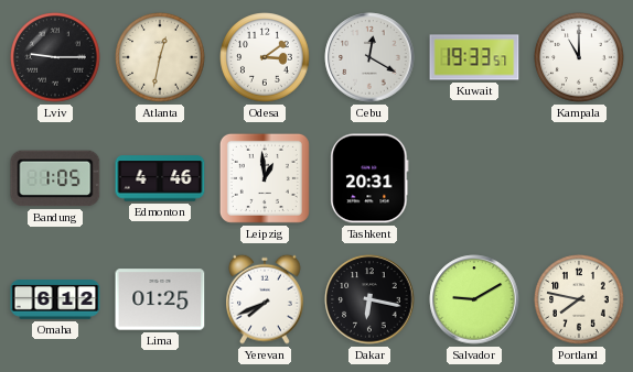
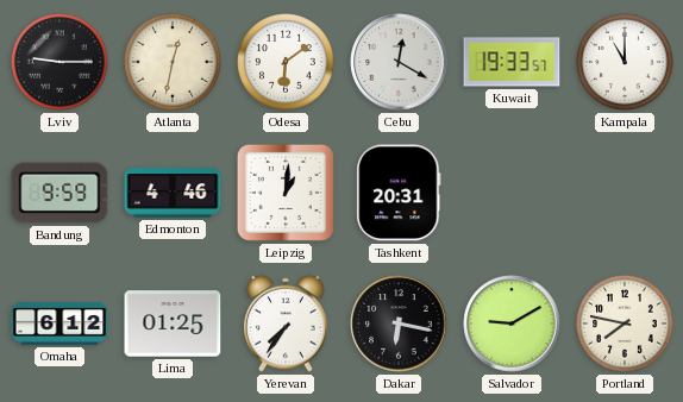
Odesa: 3:09 -> 6:09
Bandung: 1:05 -> 9:59
Leipzig: 12:59 -> 1:01
Yerevan: 7:41 -> 7:36
